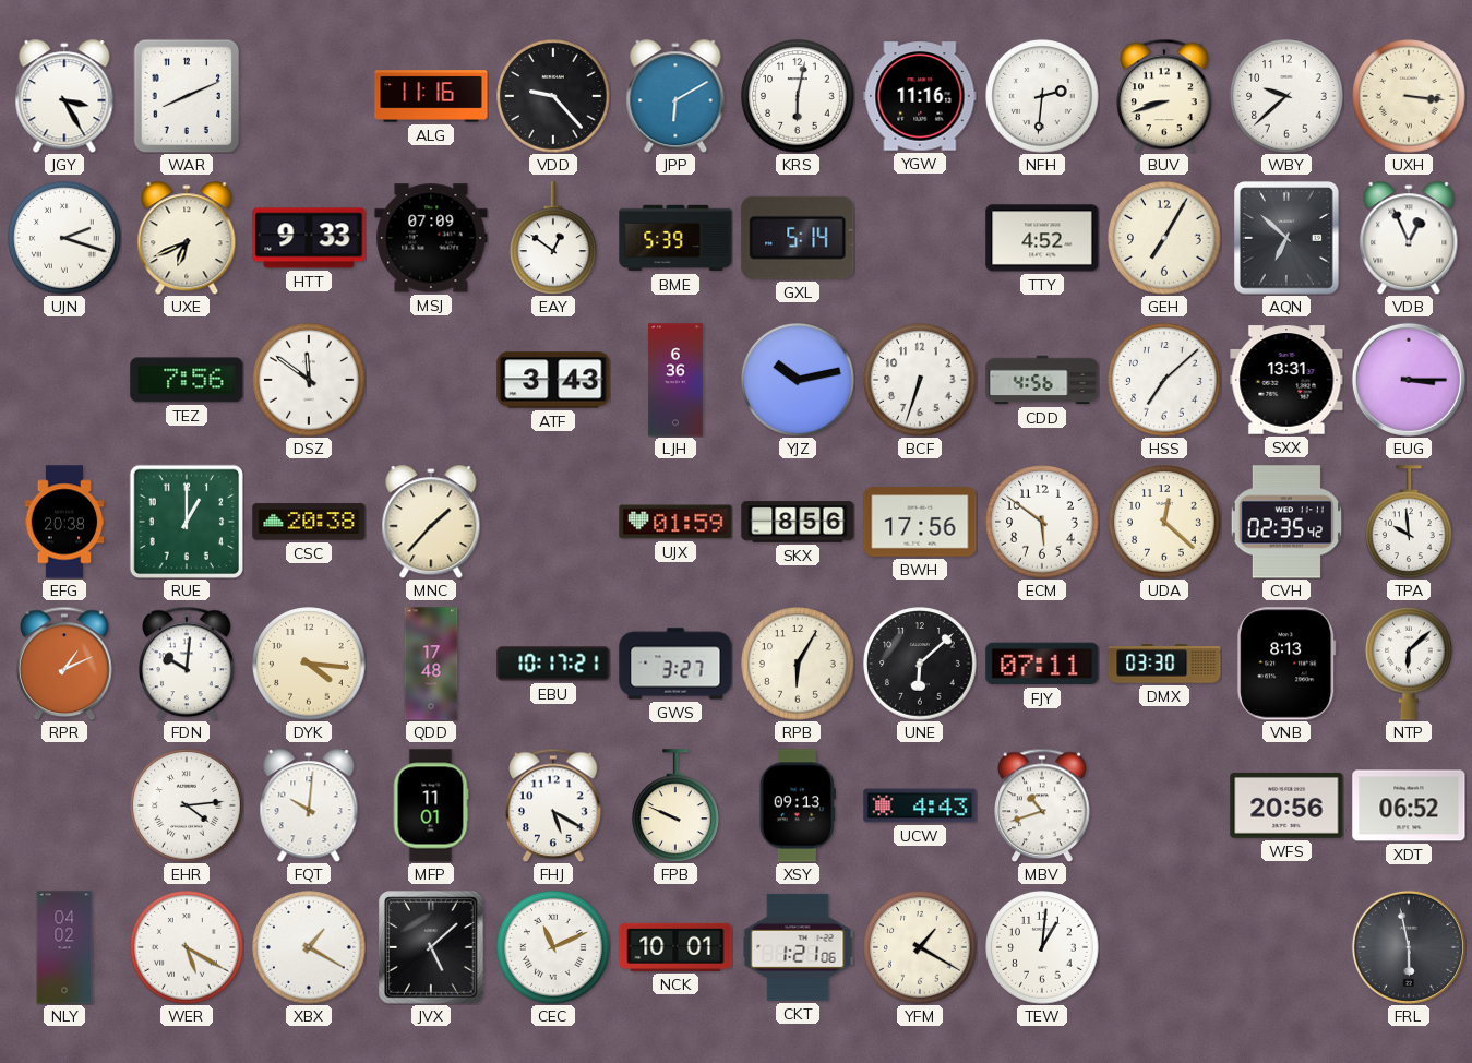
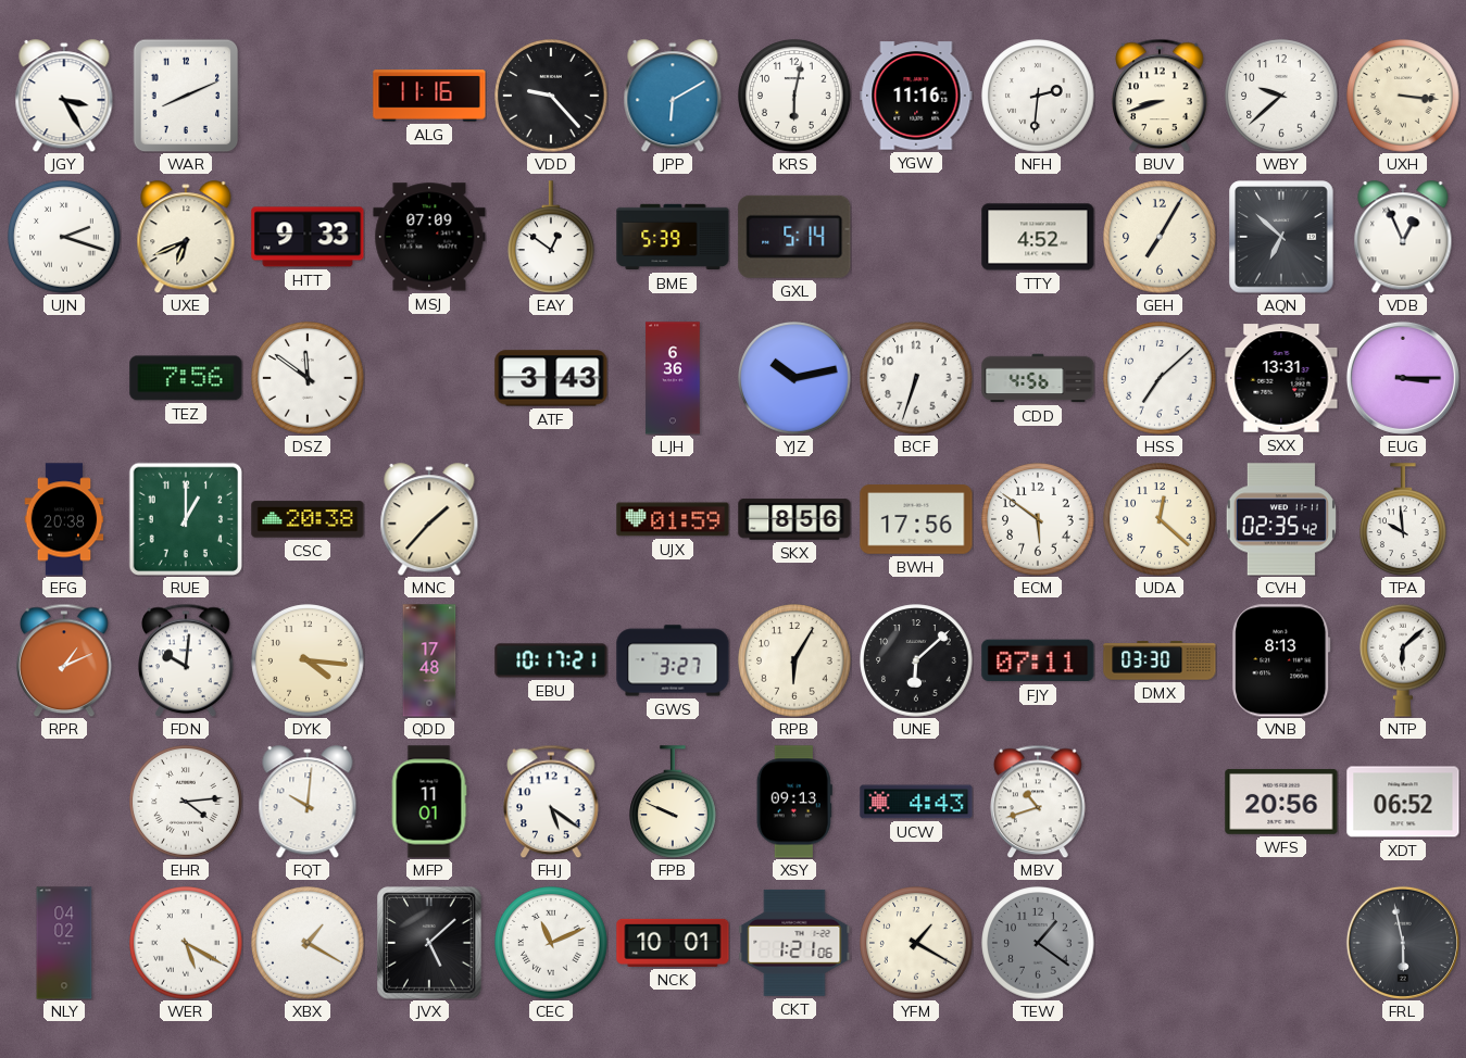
FHJ: 5:20 -> 5:21
TEW: 1:01 -> 1:21
TEW dial: white -> grey
